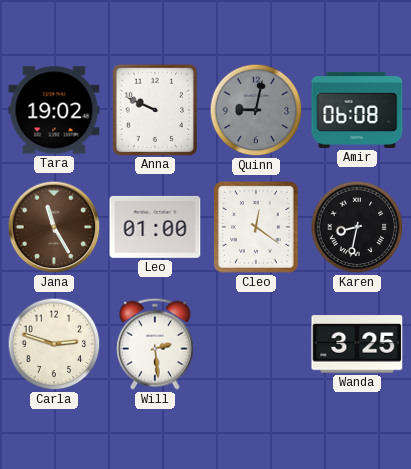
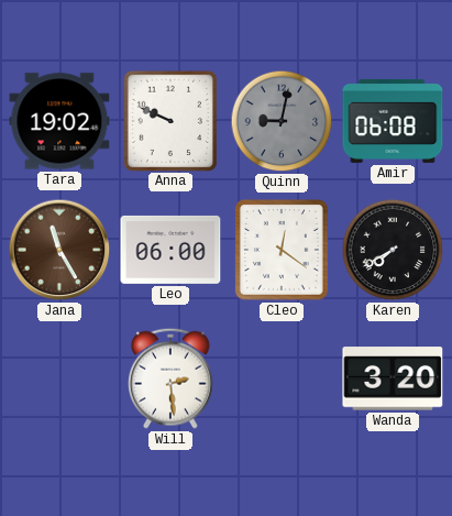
Leo: 01:00 -> 06:00
Karen: 8:32 -> 7:40
Carla: 2:48 -> none
Wanda: 3:25 -> 3:20
